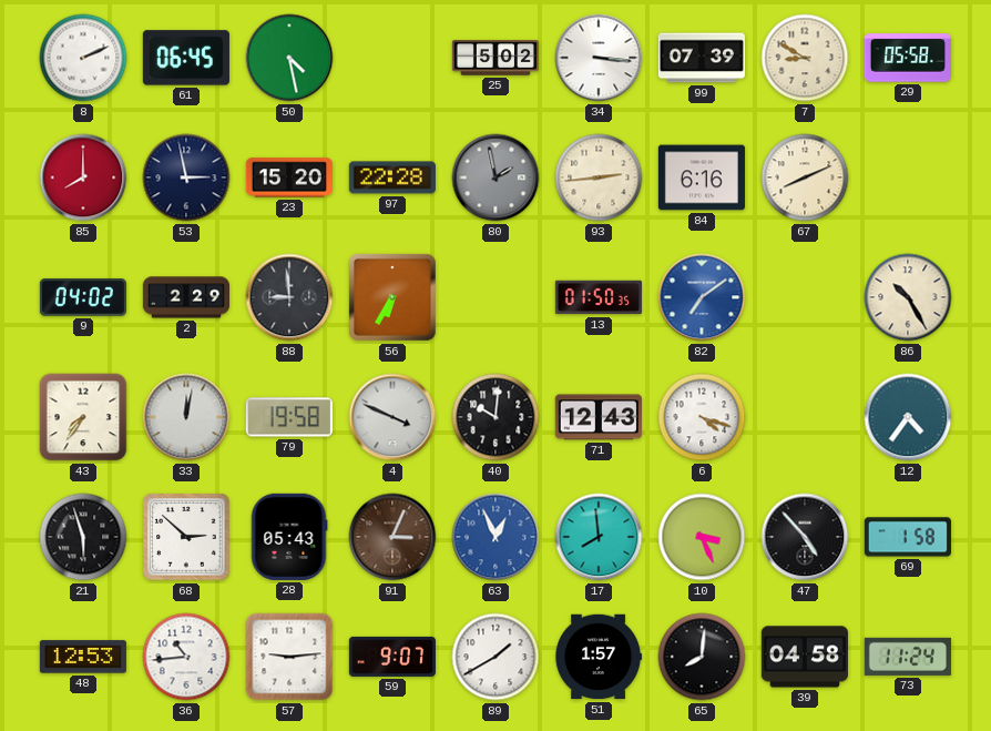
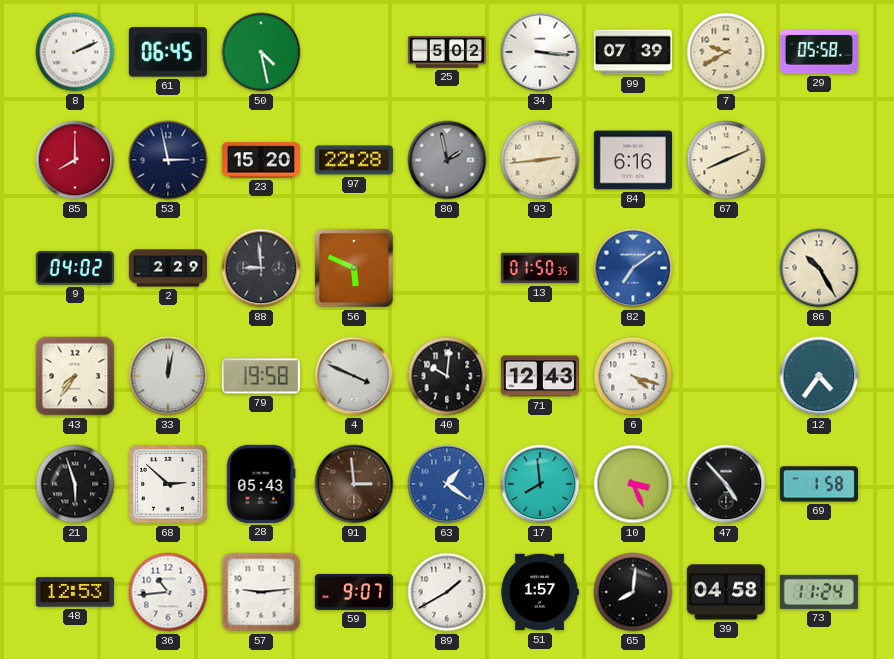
7: 8:50 -> 9:40
56: 6:35 -> 5:49
91: 3:04 -> 2:59
63: 12:56 -> 1:21
